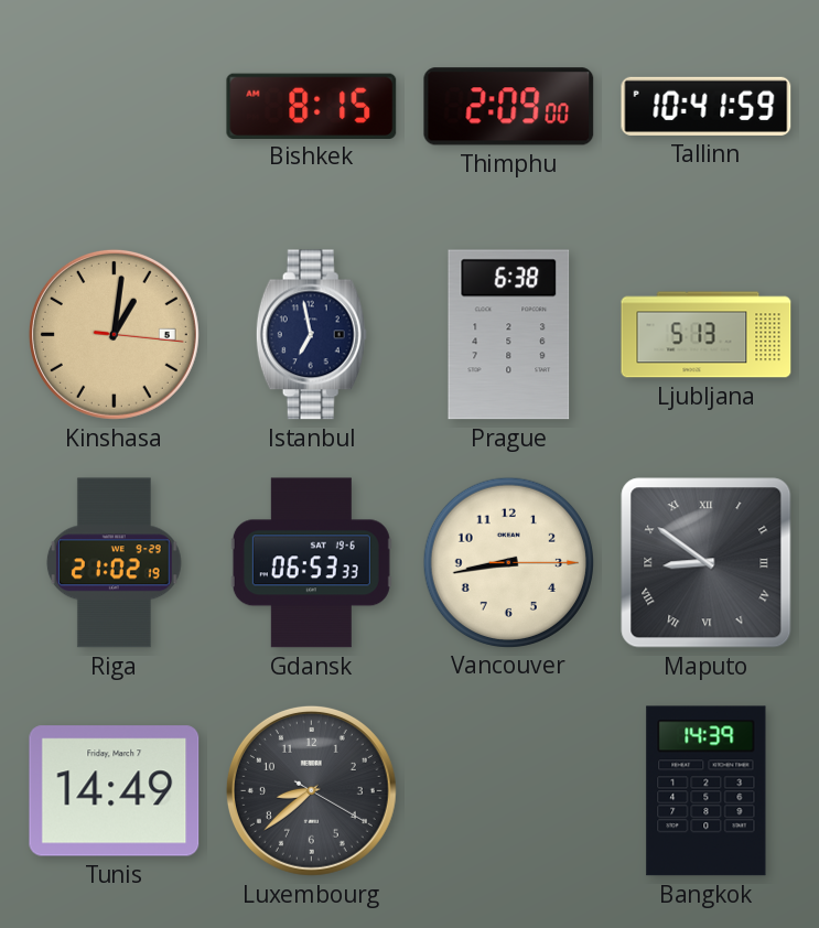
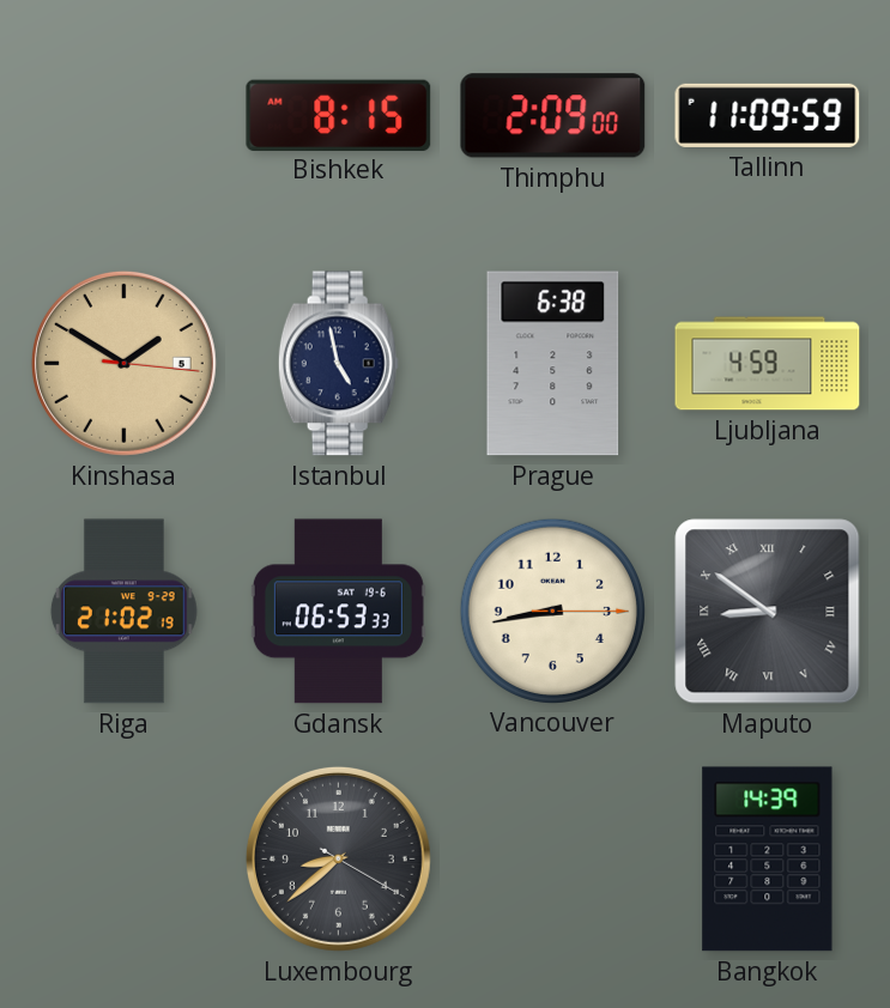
Tallinn: 10:41 -> 11:09
Kinshasa: 1:01 -> 1:50
Istanbul: 6:58 -> 4:58
Ljubljana: 5:13 -> 4:59
Tunis: 14:49 -> none
